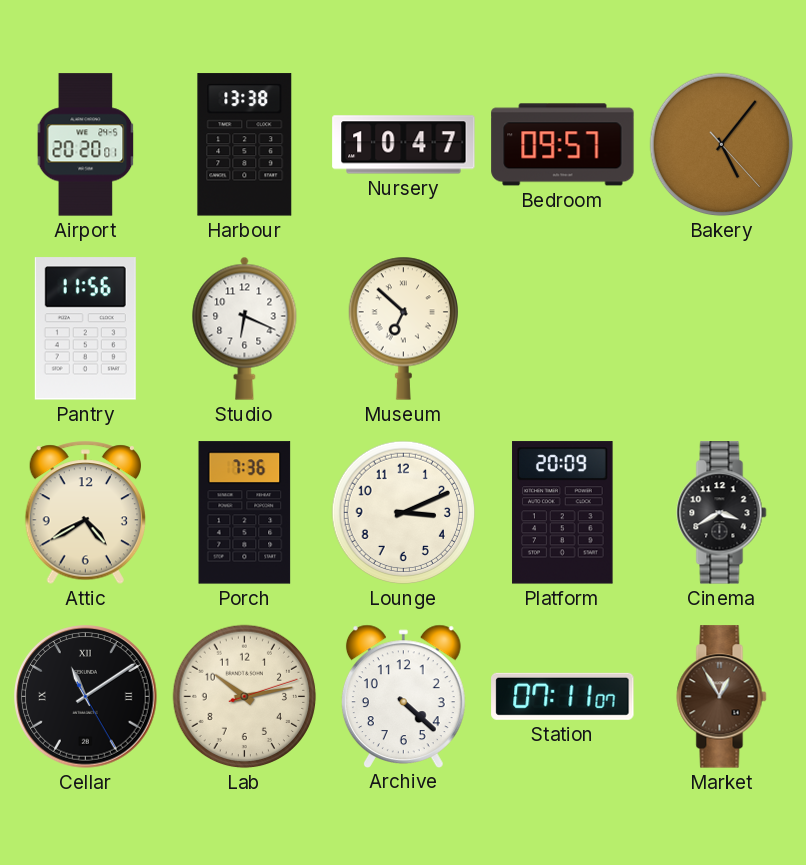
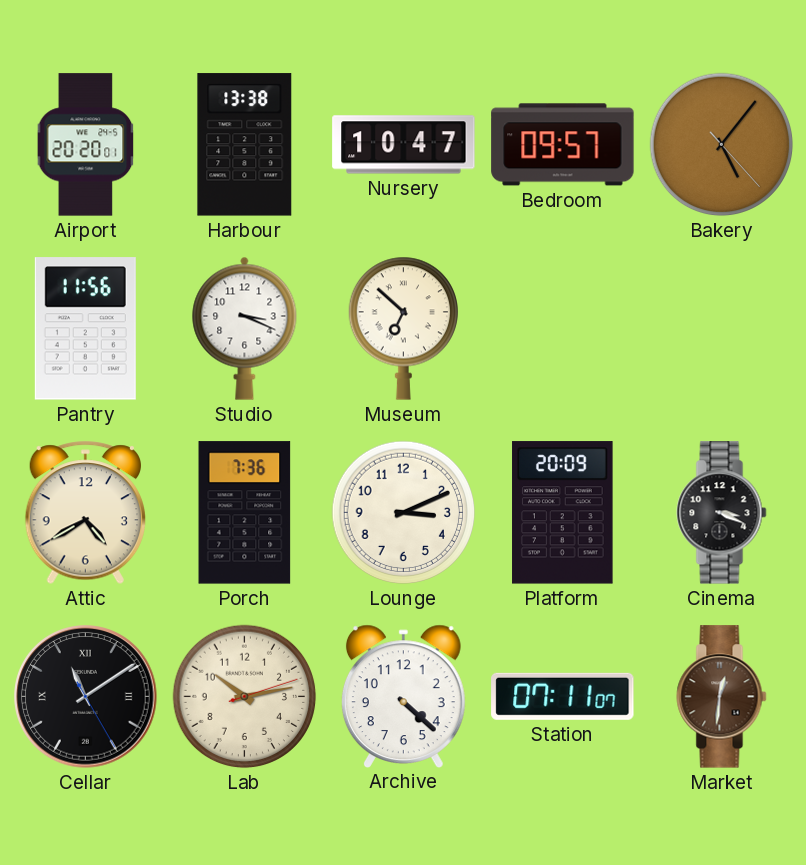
Studio: 6:19 -> 3:19
Cinema: 3:40 -> 3:19
Market: 12:55 -> 12:31
